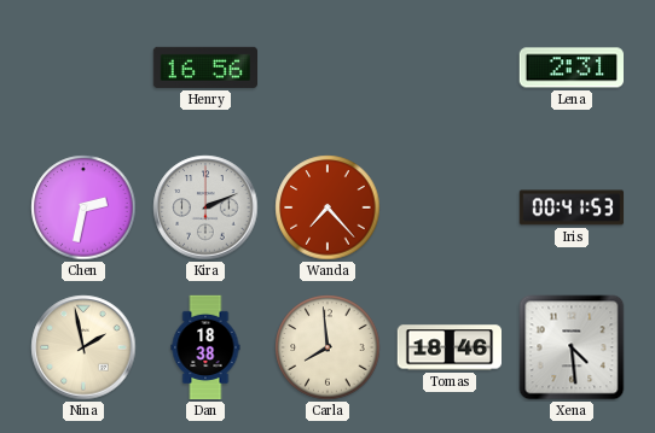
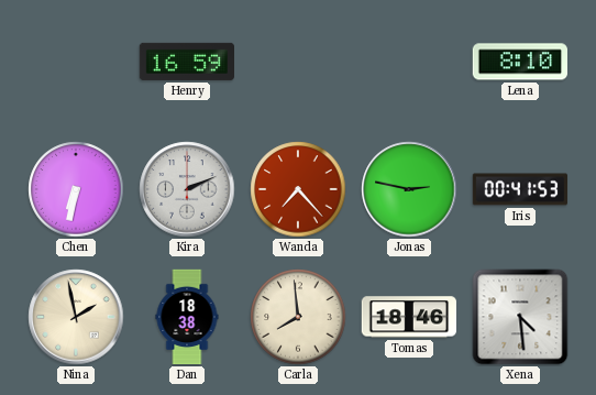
Henry: 16:56 -> 16:59
Lena: 2:31 -> 8:10
Chen: 2:32 -> 6:32
Jonas: none -> 2:47
